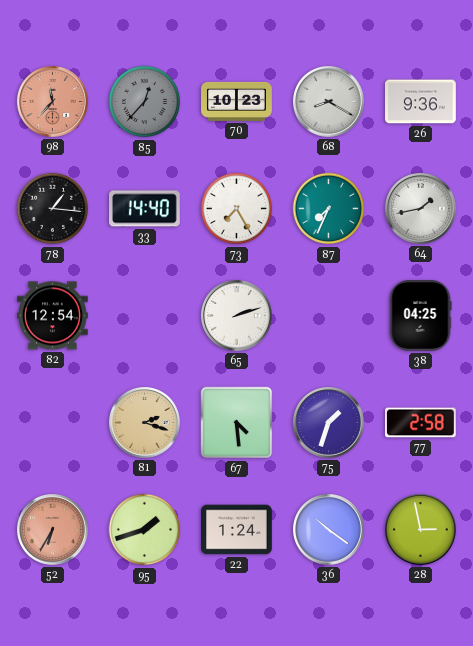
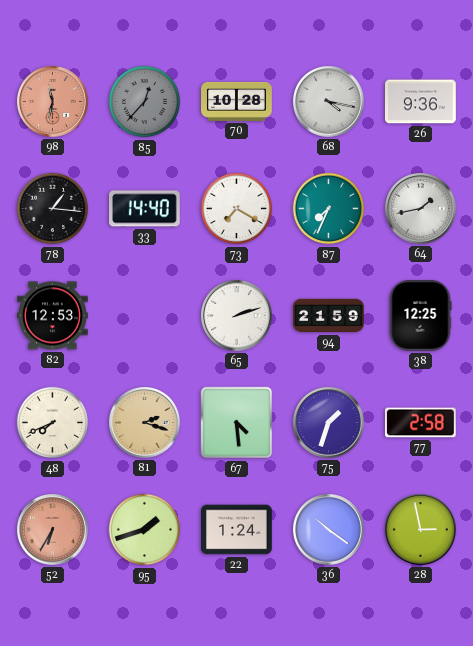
98: 11:37 -> 11:32
70: 10:23 -> 10:28
68: 8:20 -> 4:17
73: 7:25 -> 7:20
82: 12:54 -> 12:53
94: none -> 21:59
38: 04:25 -> 12:25
48: none -> 7:41
